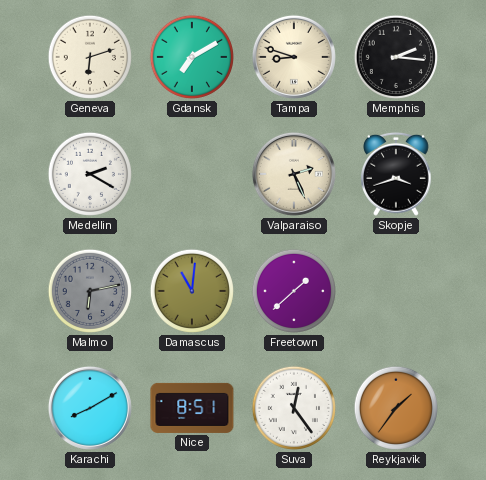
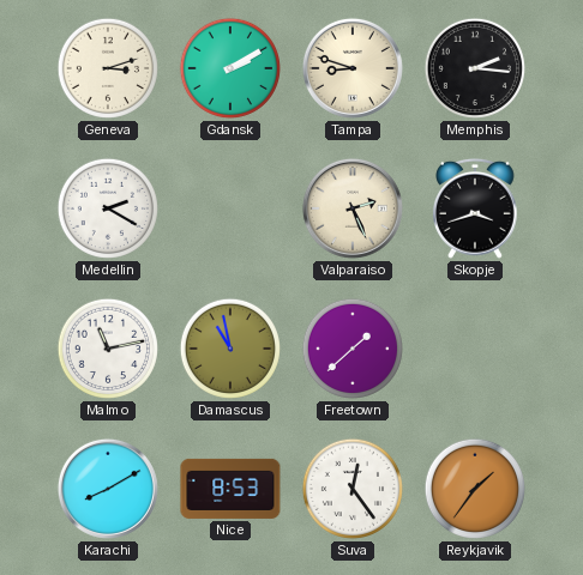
Geneva: 6:12 -> 3:12
Gdansk: 7:10 -> 2:10
Malmo: 6:13 -> 11:13
Malmo dial: grey -> white
Damascus: 11:01 -> 10:58
Nice: 8:51 -> 8:53
